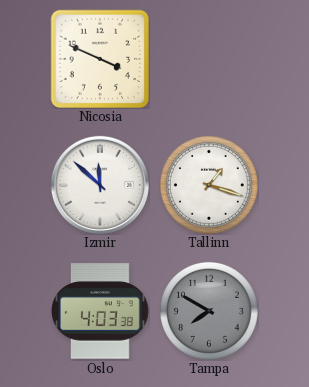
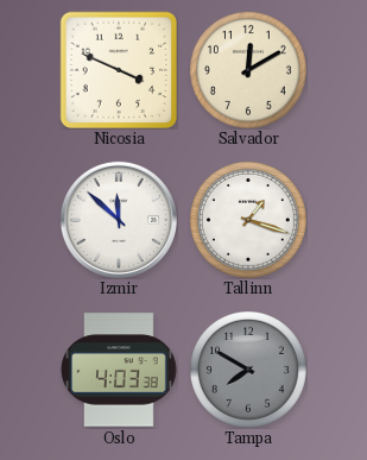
Salvador: none -> 12:10
